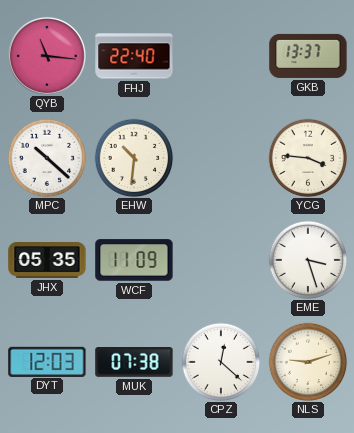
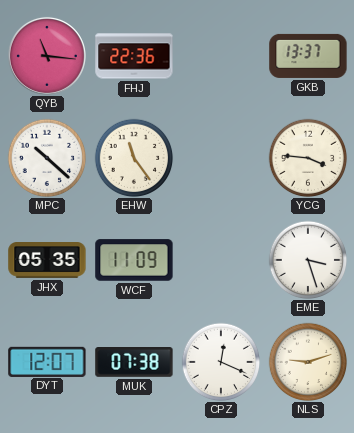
FHJ: 22:40 -> 22:36
EHW: 10:31 -> 11:24
DYT: 12:03 -> 12:07
CPZ: 12:22 -> 12:19
